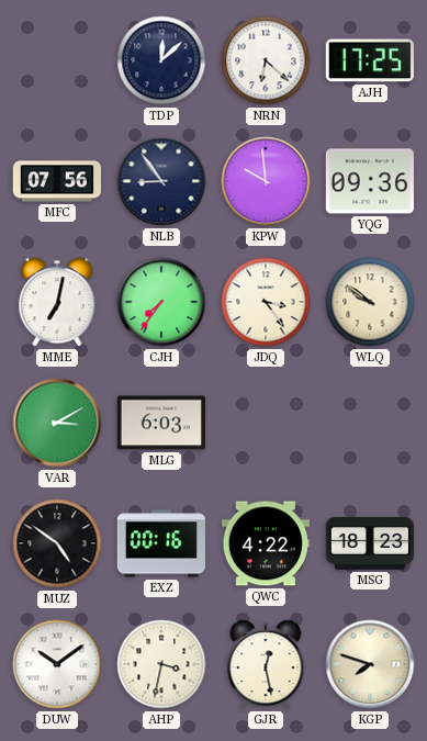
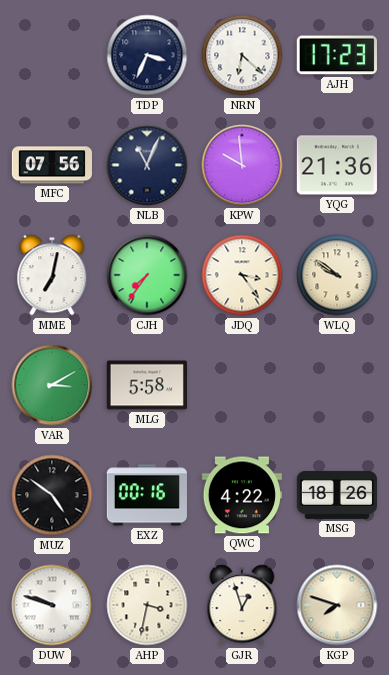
TDP: 12:08 -> 3:34
AJH: 17:25 -> 17:23
NLB: 8:54 -> 11:04
YQG: 09:36 -> 21:36
MLG: 6:03 -> 5:58
MSG: 18:23 -> 18:26
DUW: 10:09 -> 9:48
GJR: 12:28 -> 12:57
